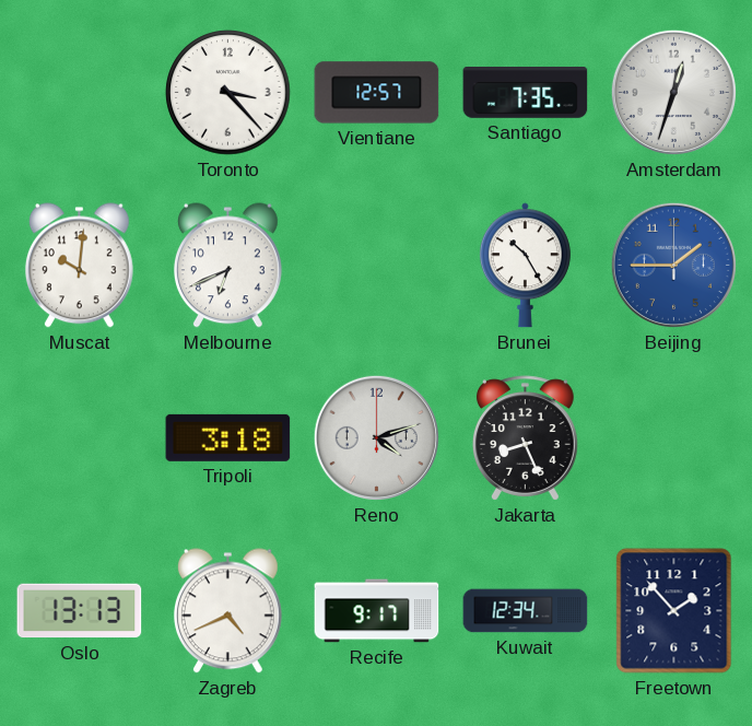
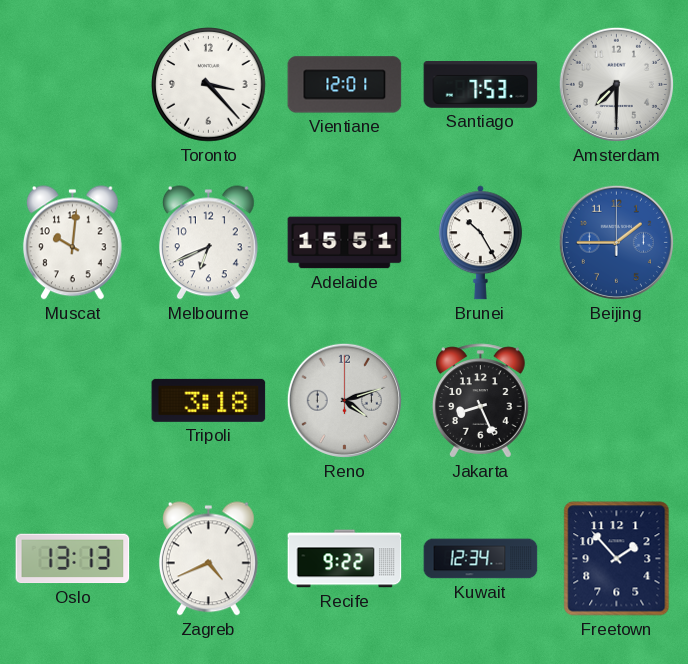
Vientiane: 12:57 -> 12:01
Santiago: 7:35 -> 7:53
Amsterdam: 12:33 -> 7:30
Adelaide: none -> 15:51
Recife: 9:17 -> 9:22
